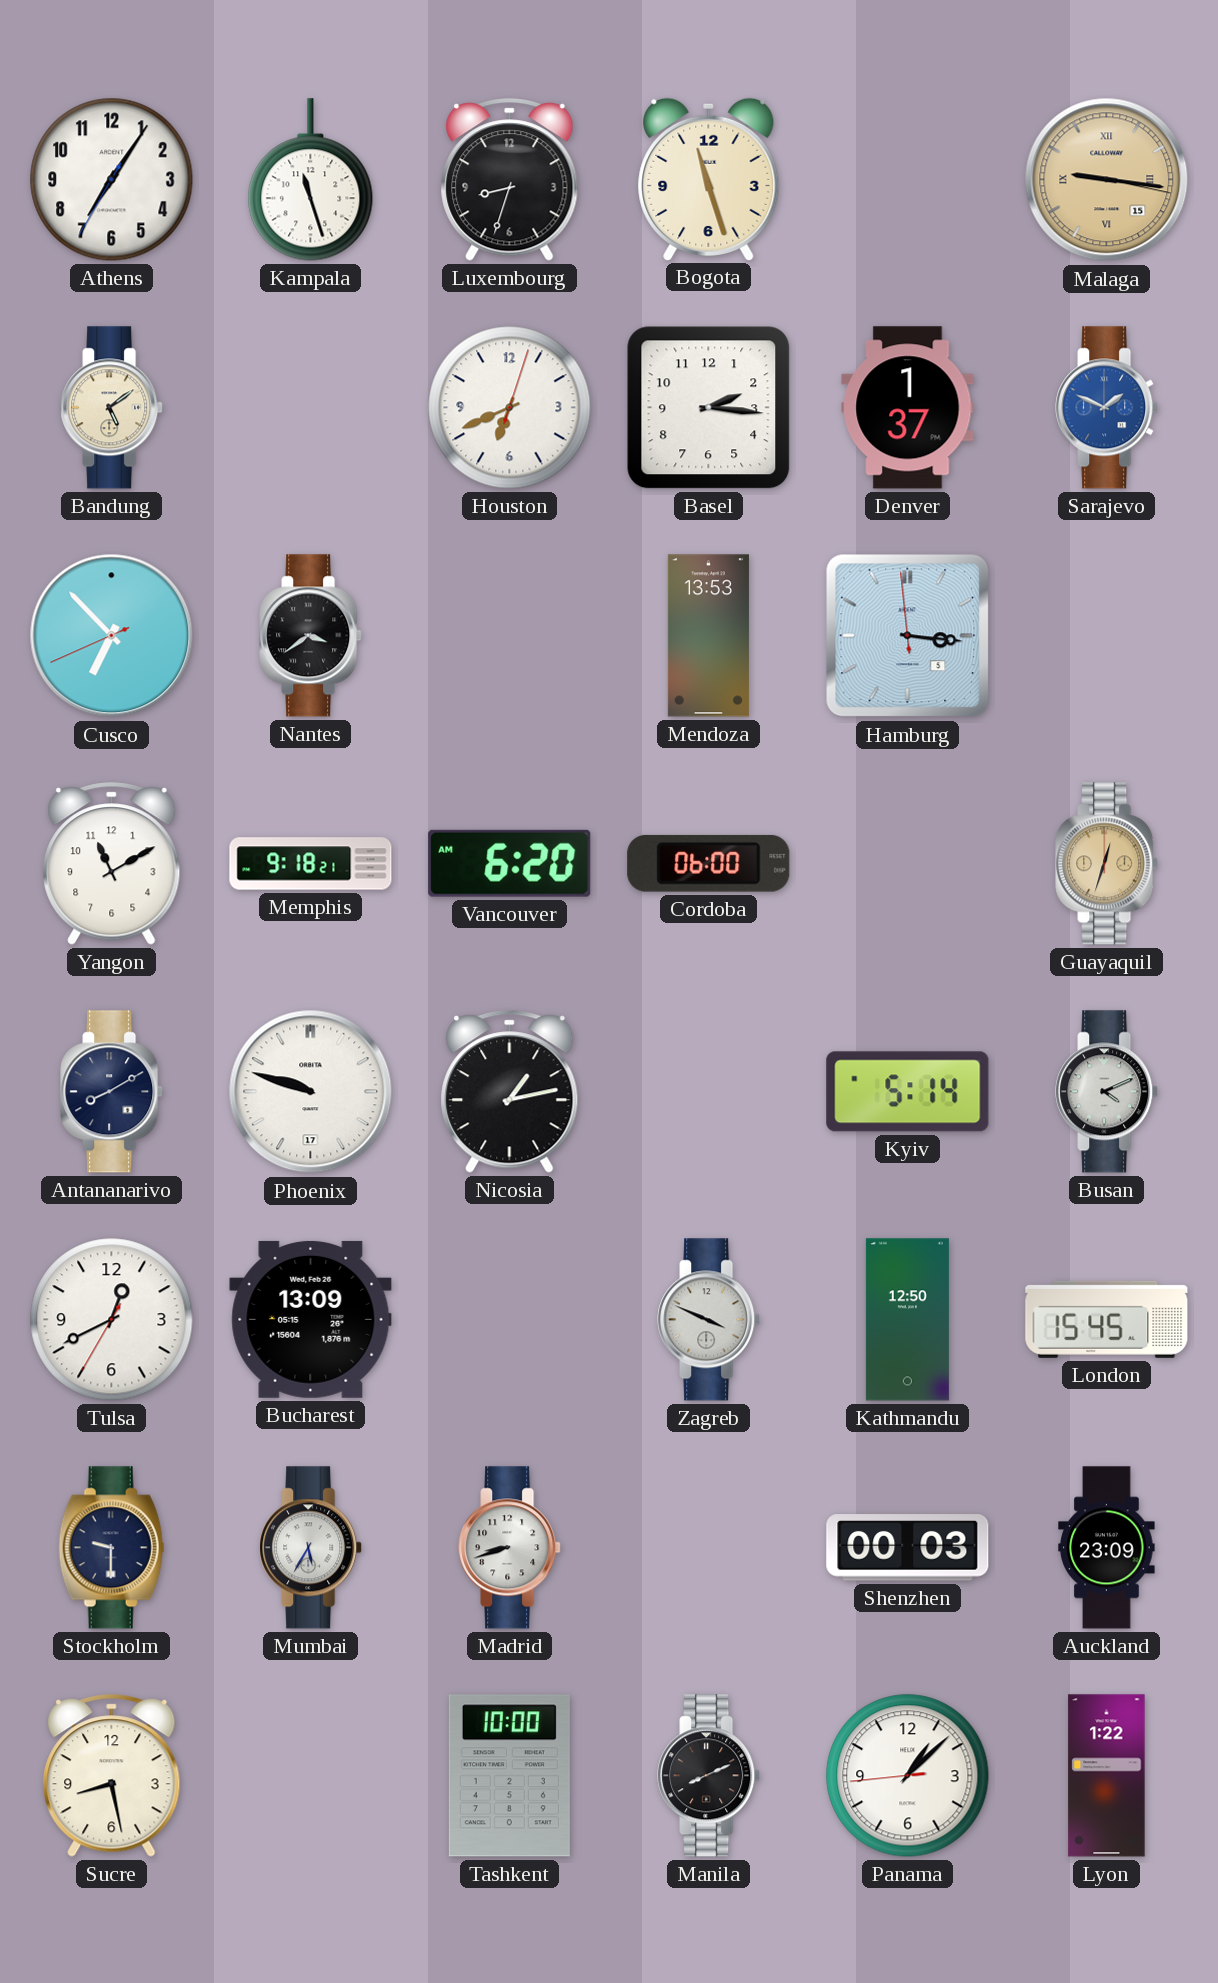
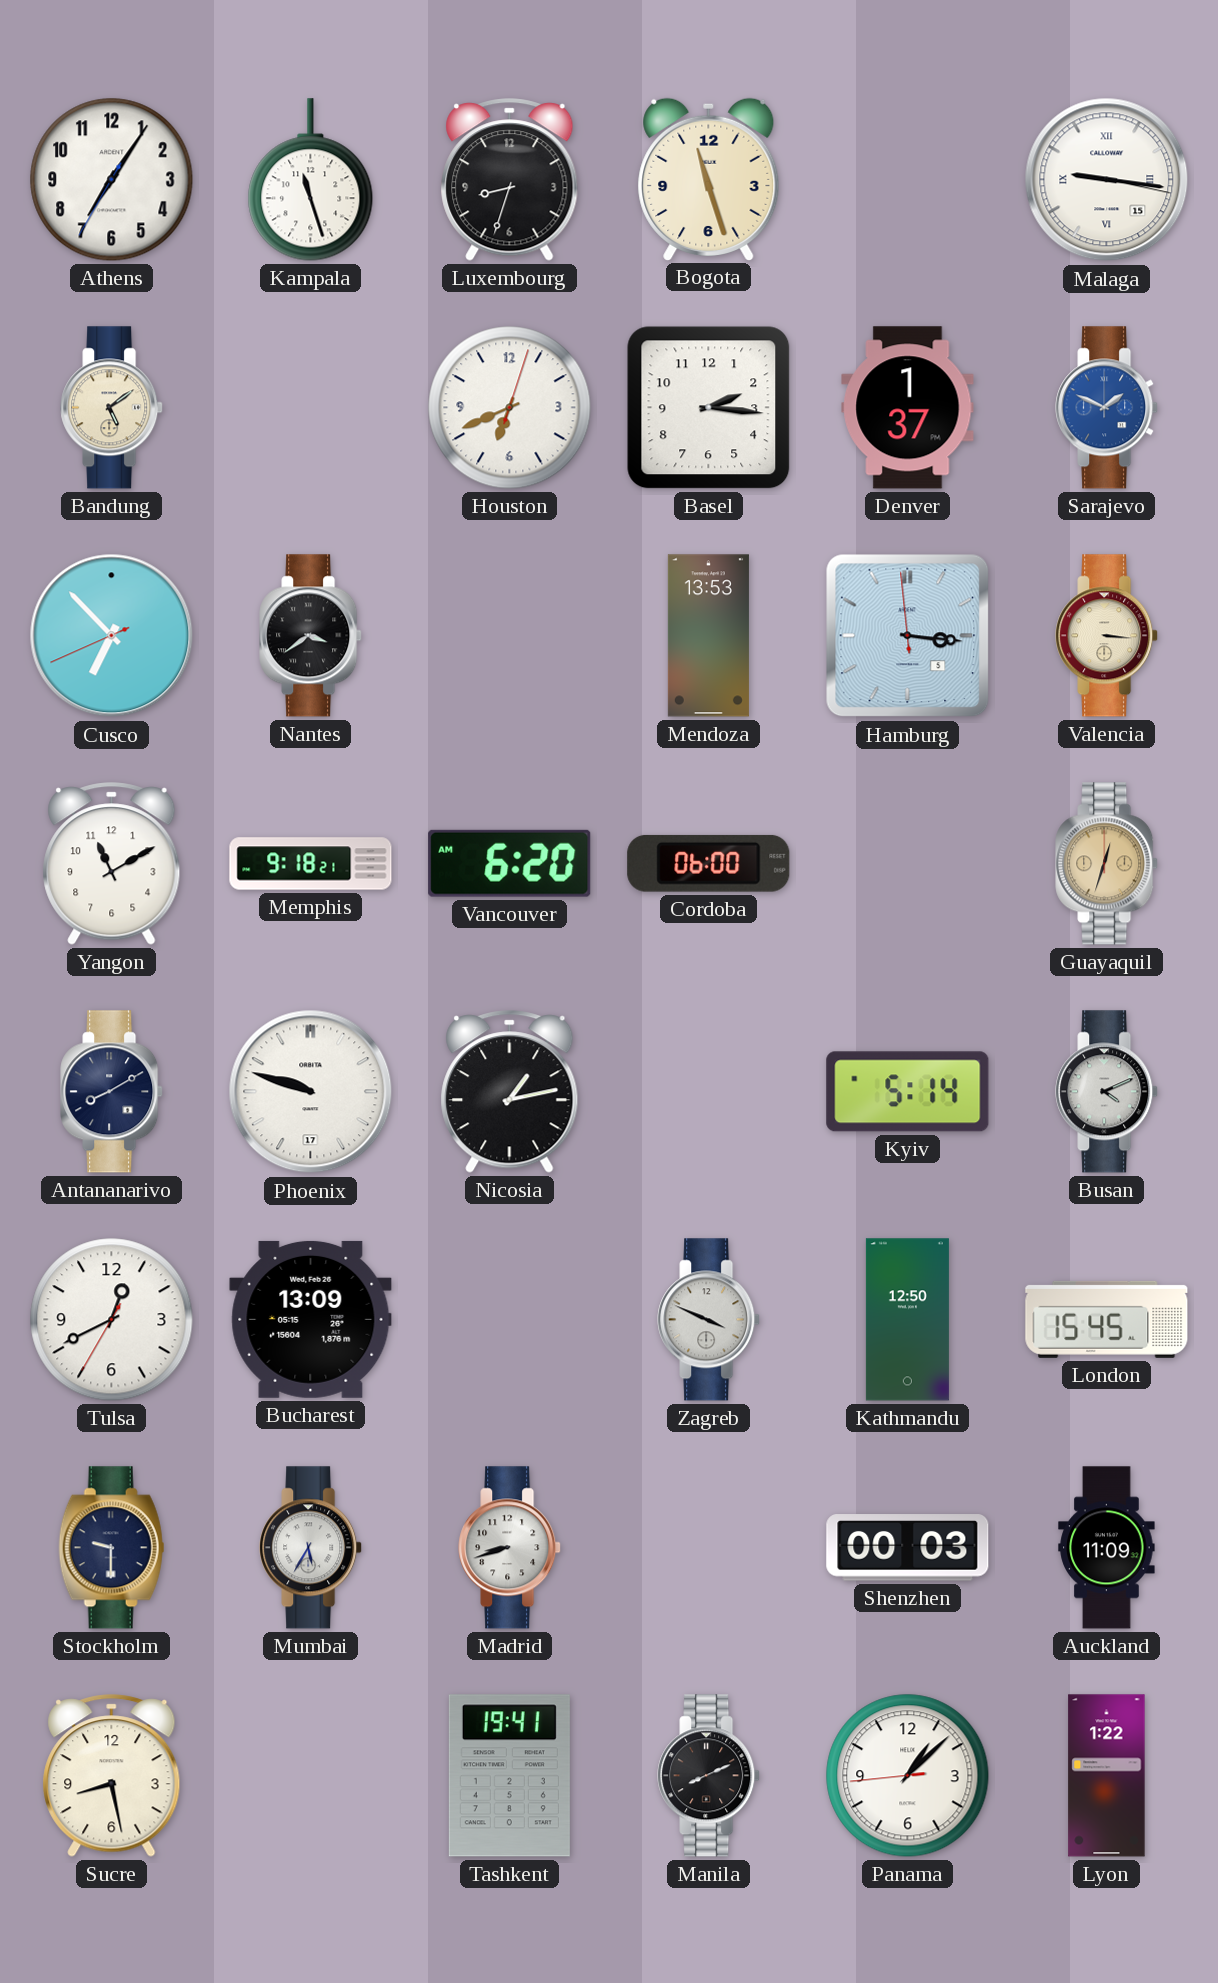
Malaga dial: champagne -> white
Valencia: none -> 3:16
Auckland: 23:09 -> 11:09
Tashkent: 10:00 -> 19:41
